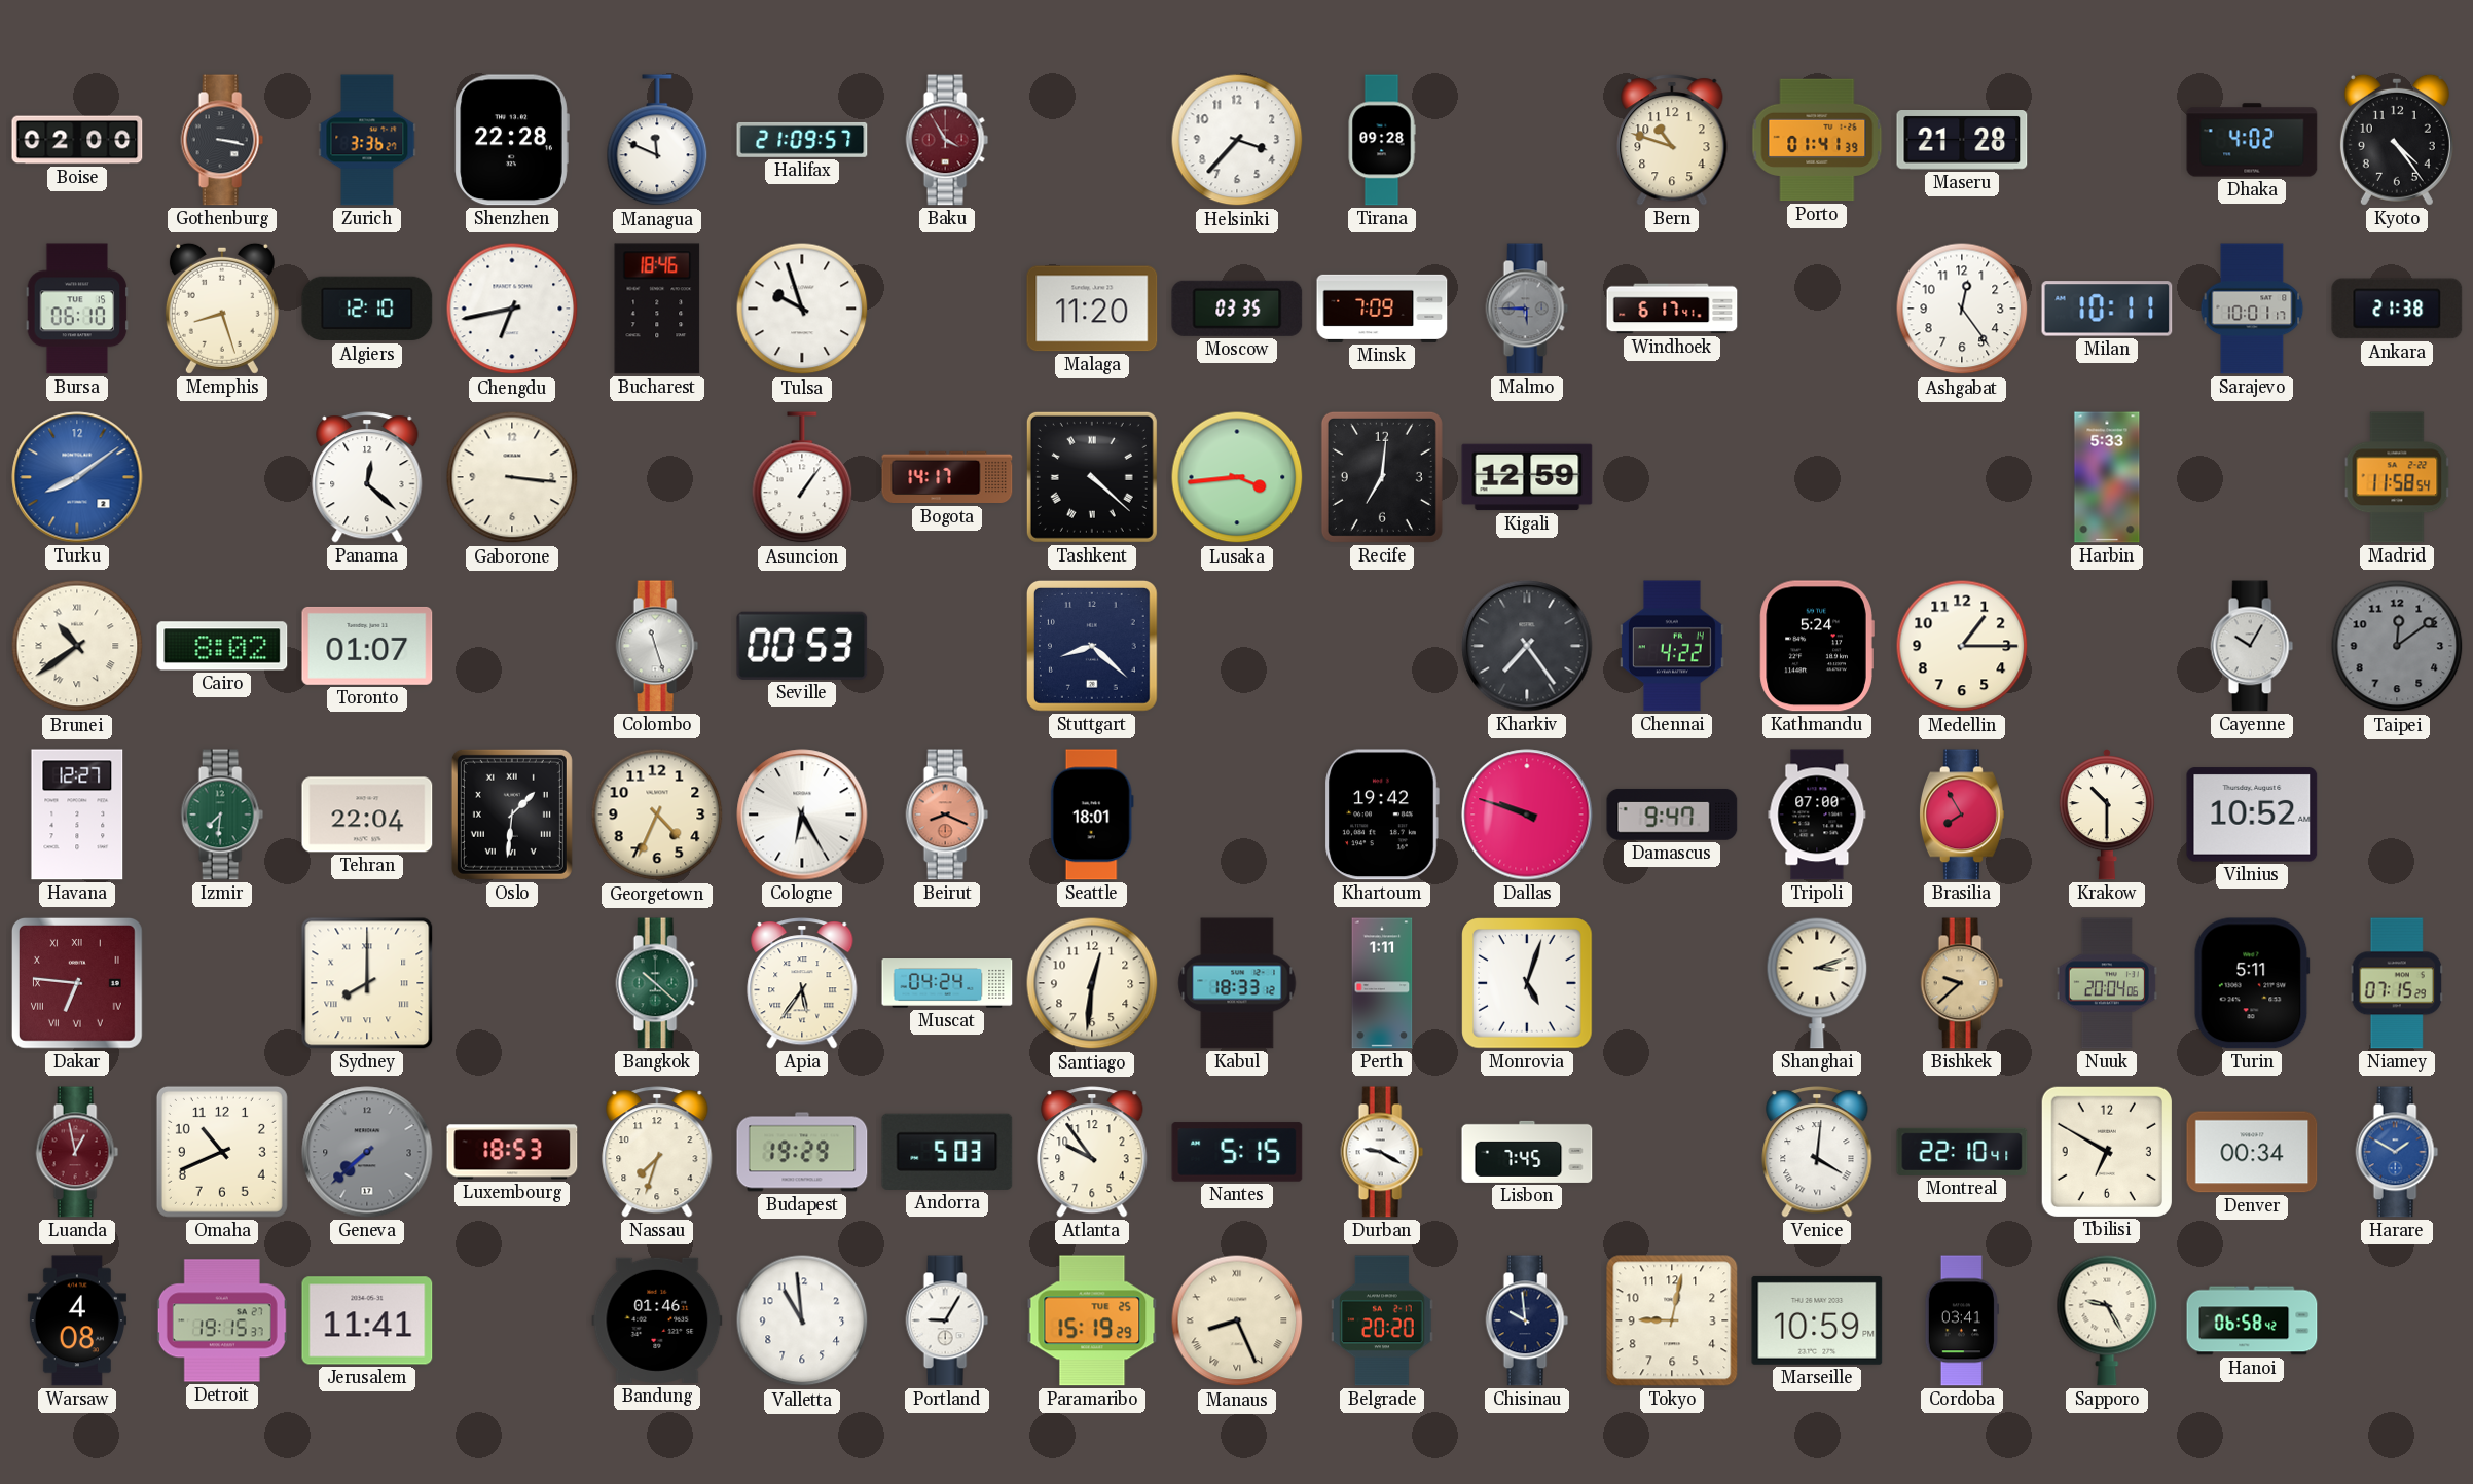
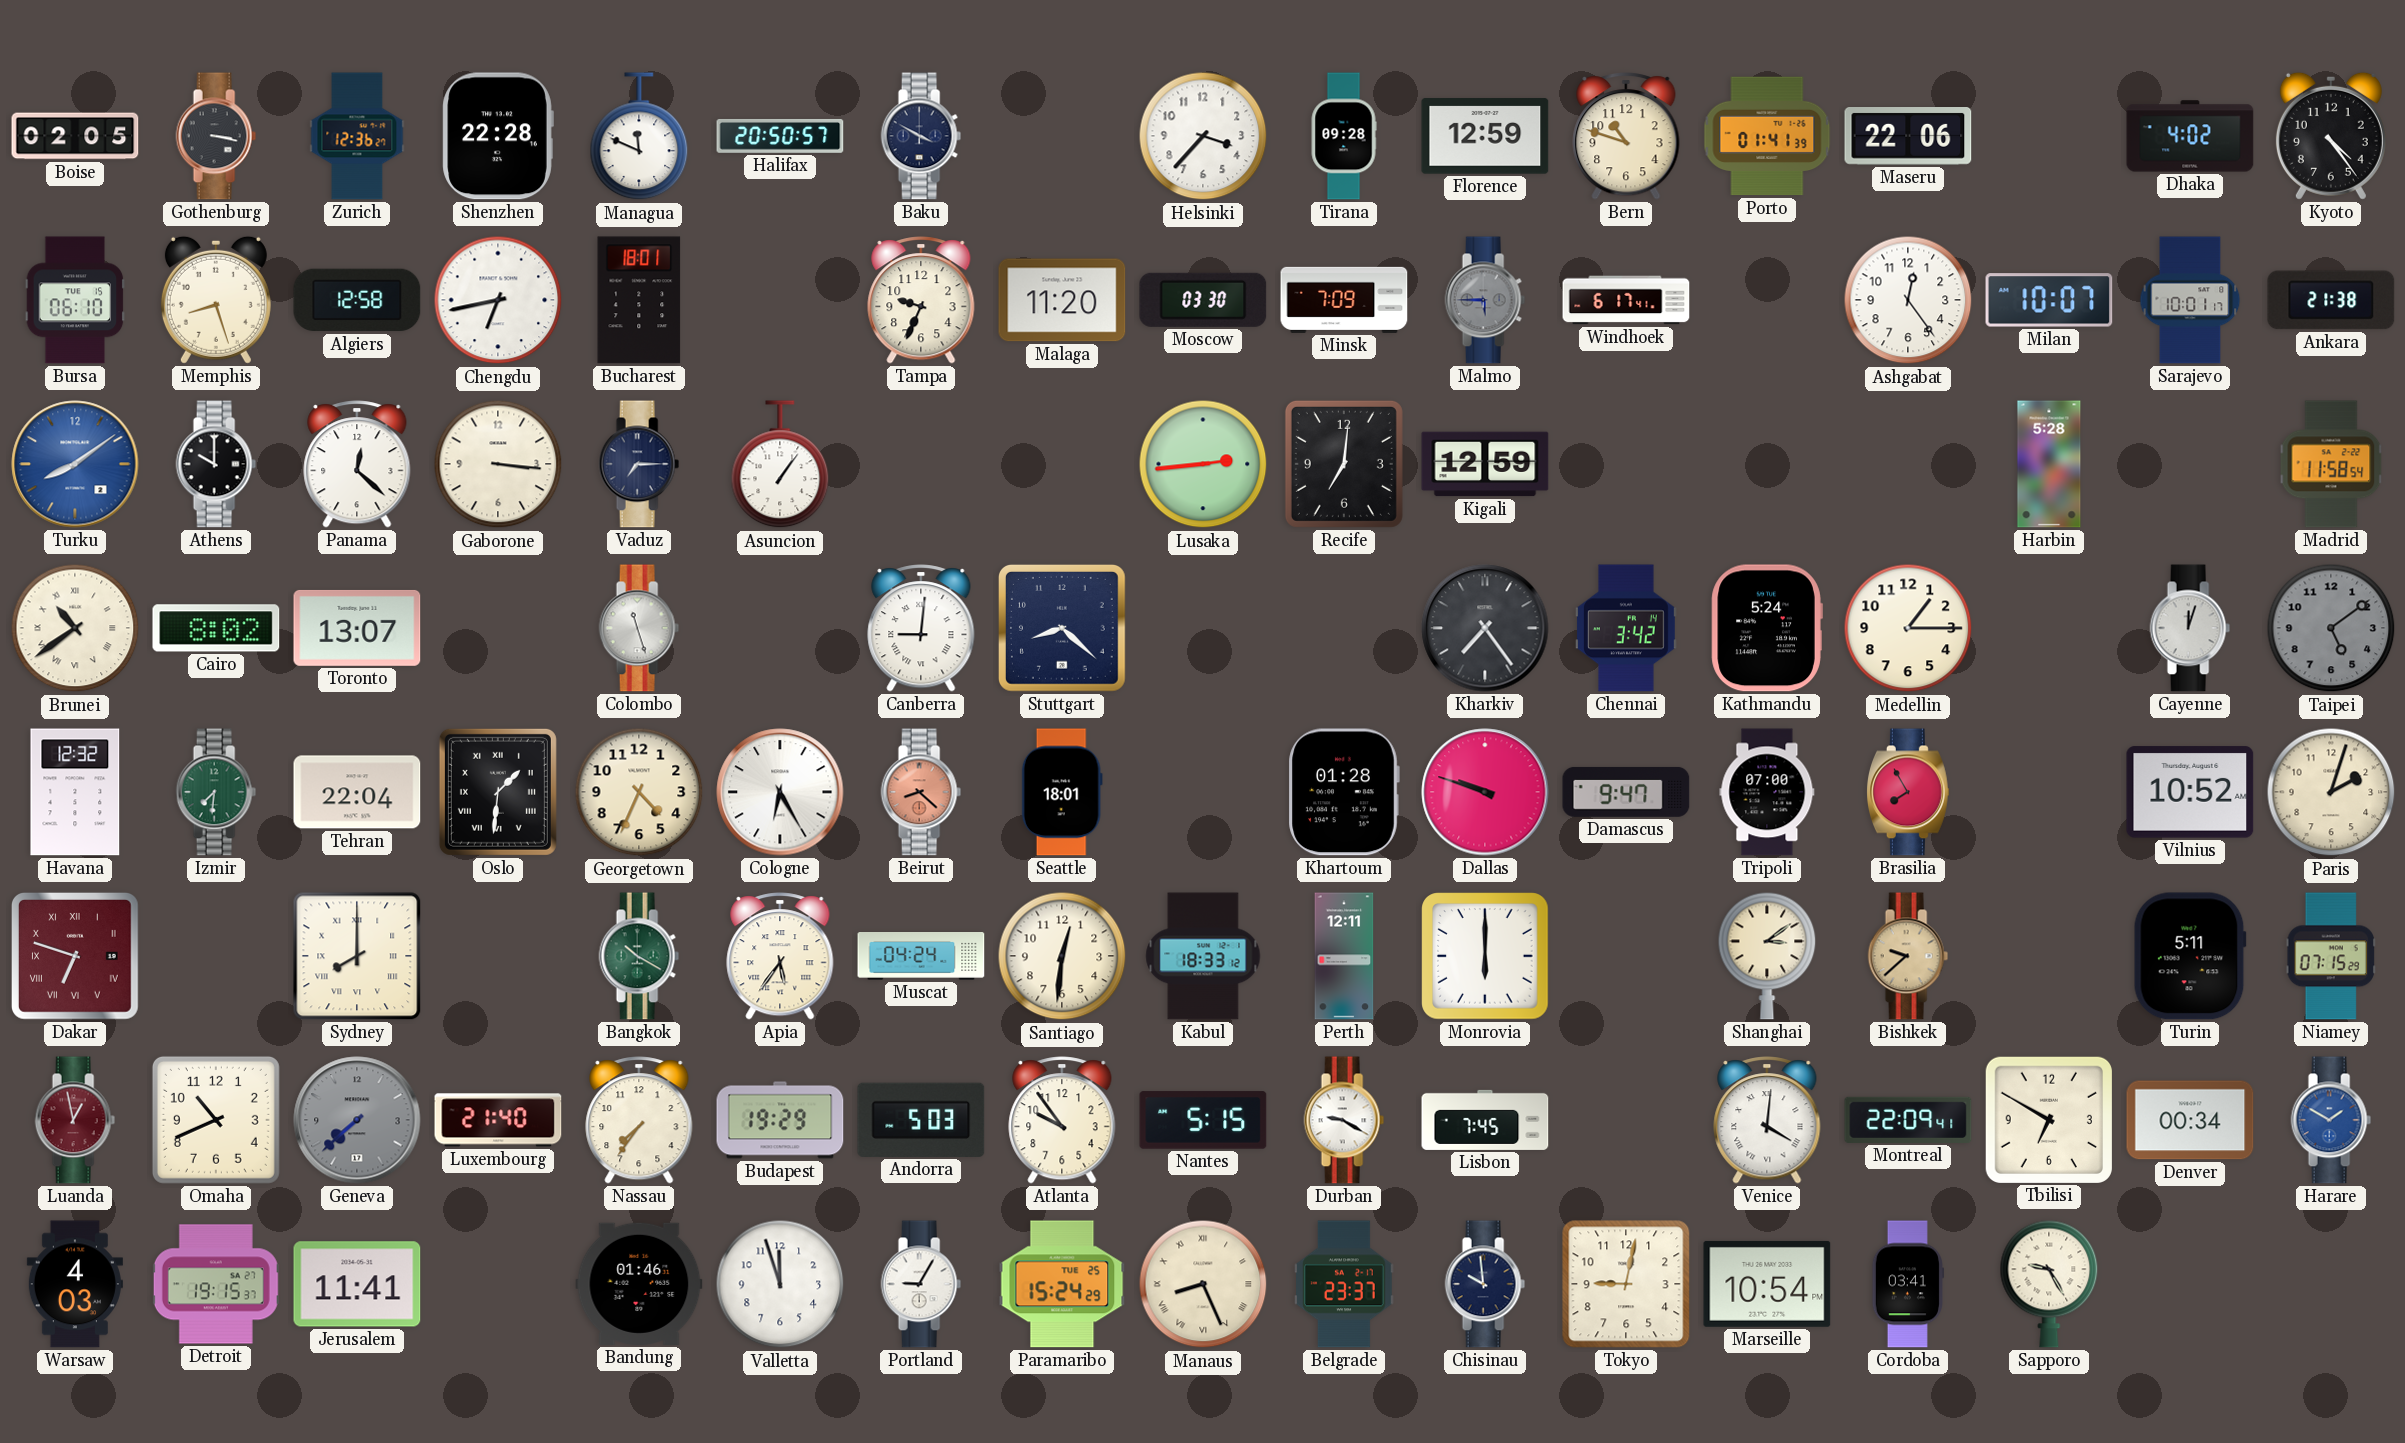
Boise: 02:00 -> 02:05
Zurich: 3:36 -> 12:36
Halifax: 21:09 -> 20:50
Baku: 3:55 -> 3:50
Baku dial: burgundy -> navy
Florence: none -> 12:59
Maseru: 21:28 -> 22:06
Algiers: 12:10 -> 12:58
Bucharest: 18:46 -> 18:01
Tulsa: 9:57 -> none
Tampa: none -> 9:34
Moscow: 03:35 -> 03:30
Milan: 10:11 -> 10:07
Athens: none -> 10:00
Vaduz: none -> 7:15
Bogota: 14:17 -> none
Tashkent: 4:22 -> none
Lusaka: 3:44 -> 2:44
Harbin: 5:33 -> 5:28
Toronto: 01:07 -> 13:07
Seville: 00:53 -> none
Canberra: none -> 9:01
Chennai: 4:22 -> 3:42
Cayenne: 10:05 -> 12:03
Taipei: 12:09 -> 5:09
Havana: 12:27 -> 12:32
Beirut: 8:19 -> 8:22
Khartoum: 19:42 -> 01:28
Krakow: 10:30 -> none
Paris: none -> 2:03
Dakar: 6:46 -> 6:48
Bangkok: 10:22 -> 10:20
Perth: 1:11 -> 12:11
Monrovia: 5:03 -> 6:00
Shanghai: 3:12 -> 3:09
Nuuk: 20:04 -> none
Luxembourg: 18:53 -> 21:40
Nassau: 7:33 -> 7:36
Montreal: 22:10 -> 22:09
Warsaw: 4:08 -> 4:03
Valletta: 10:59 -> 11:57
Paramaribo: 15:19 -> 15:24
Belgrade: 20:20 -> 23:37
Marseille: 10:59 -> 10:54
Hanoi: 06:58 -> none
